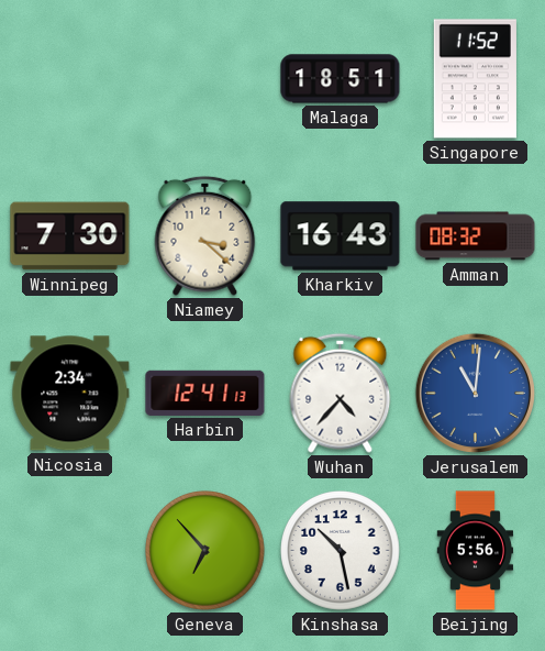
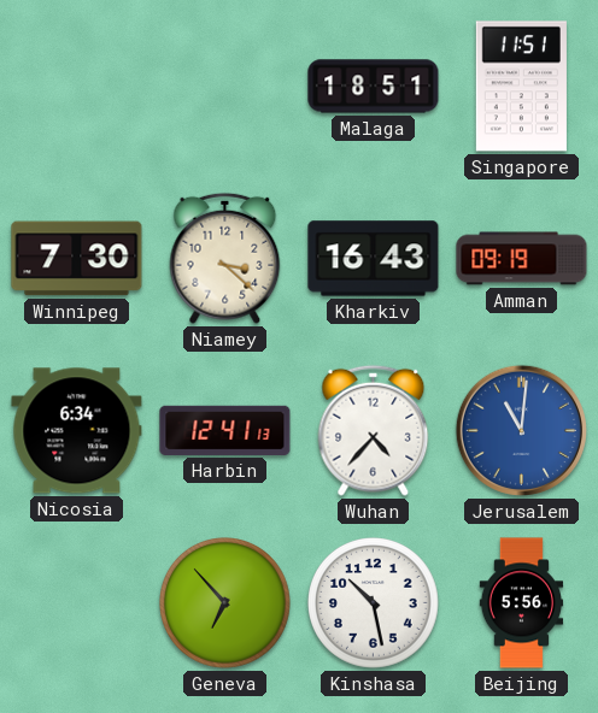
Singapore: 11:52 -> 11:51
Amman: 08:32 -> 09:19
Nicosia: 2:34 -> 6:34
